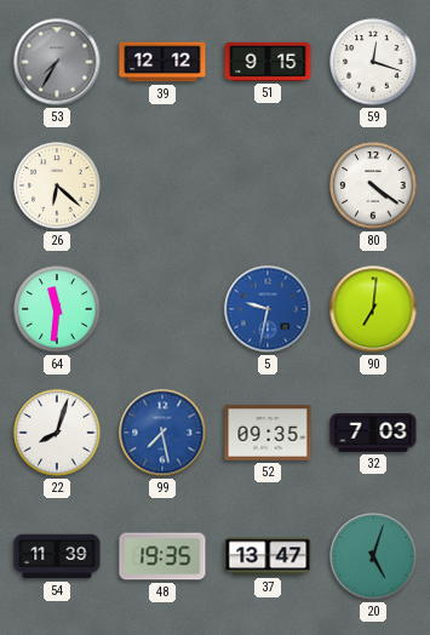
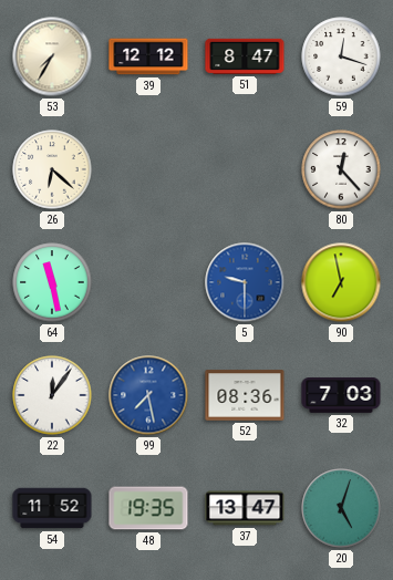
53 dial: grey -> cream
51: 9:15 -> 8:47
80: 4:21 -> 12:23
64: 11:31 -> 11:28
5: 9:32 -> 9:30
90: 7:01 -> 6:58
22: 8:03 -> 12:06
52: 09:35 -> 08:36
54: 11:39 -> 11:52
